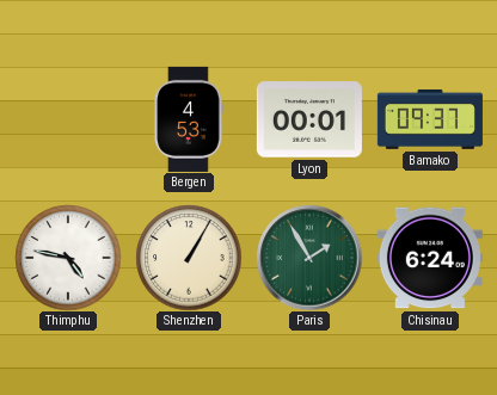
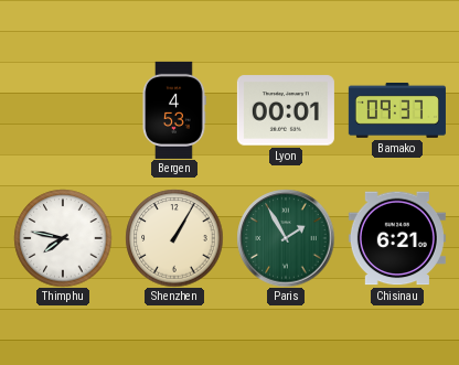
Thimphu: 4:47 -> 7:47
Chisinau: 6:24 -> 6:21
